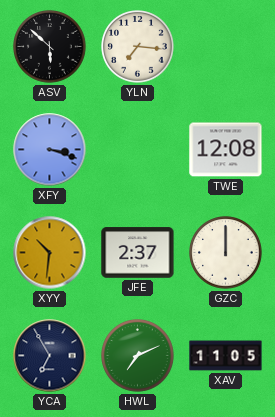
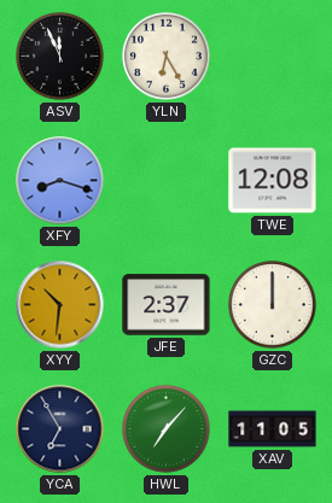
ASV: 5:52 -> 11:56
YLN: 7:16 -> 6:25
XFY: 3:18 -> 8:18
HWL: 7:11 -> 7:07
